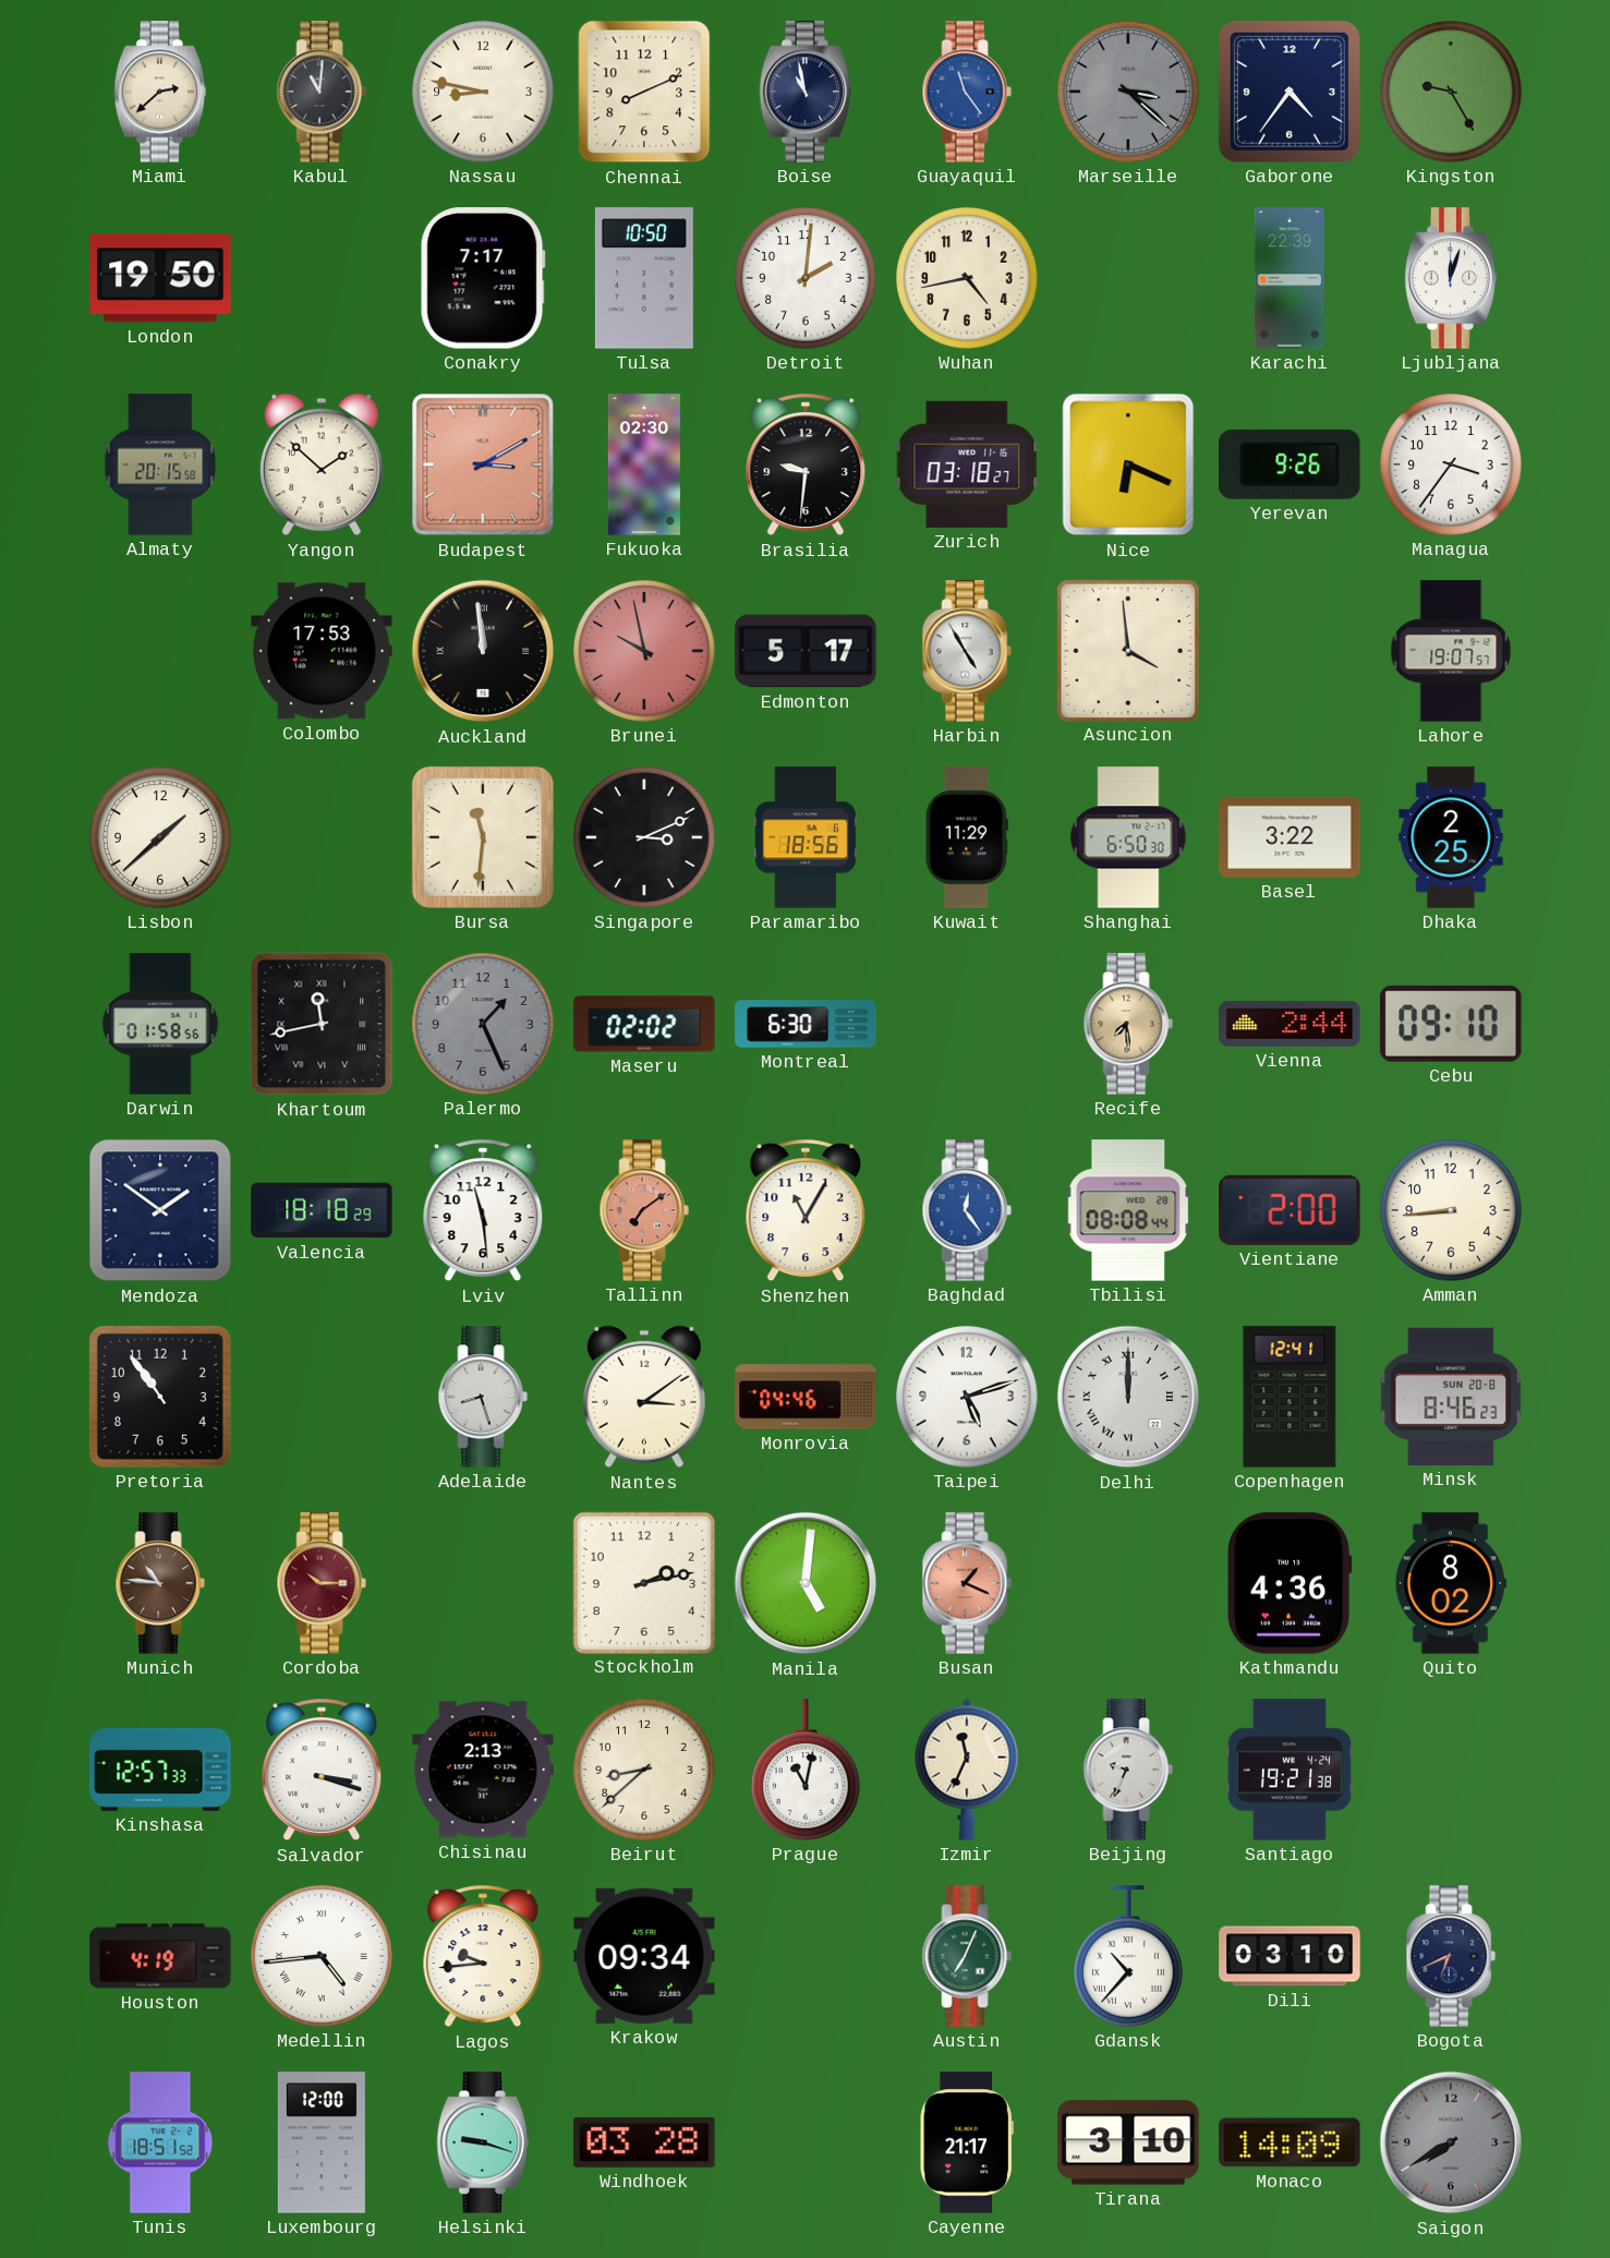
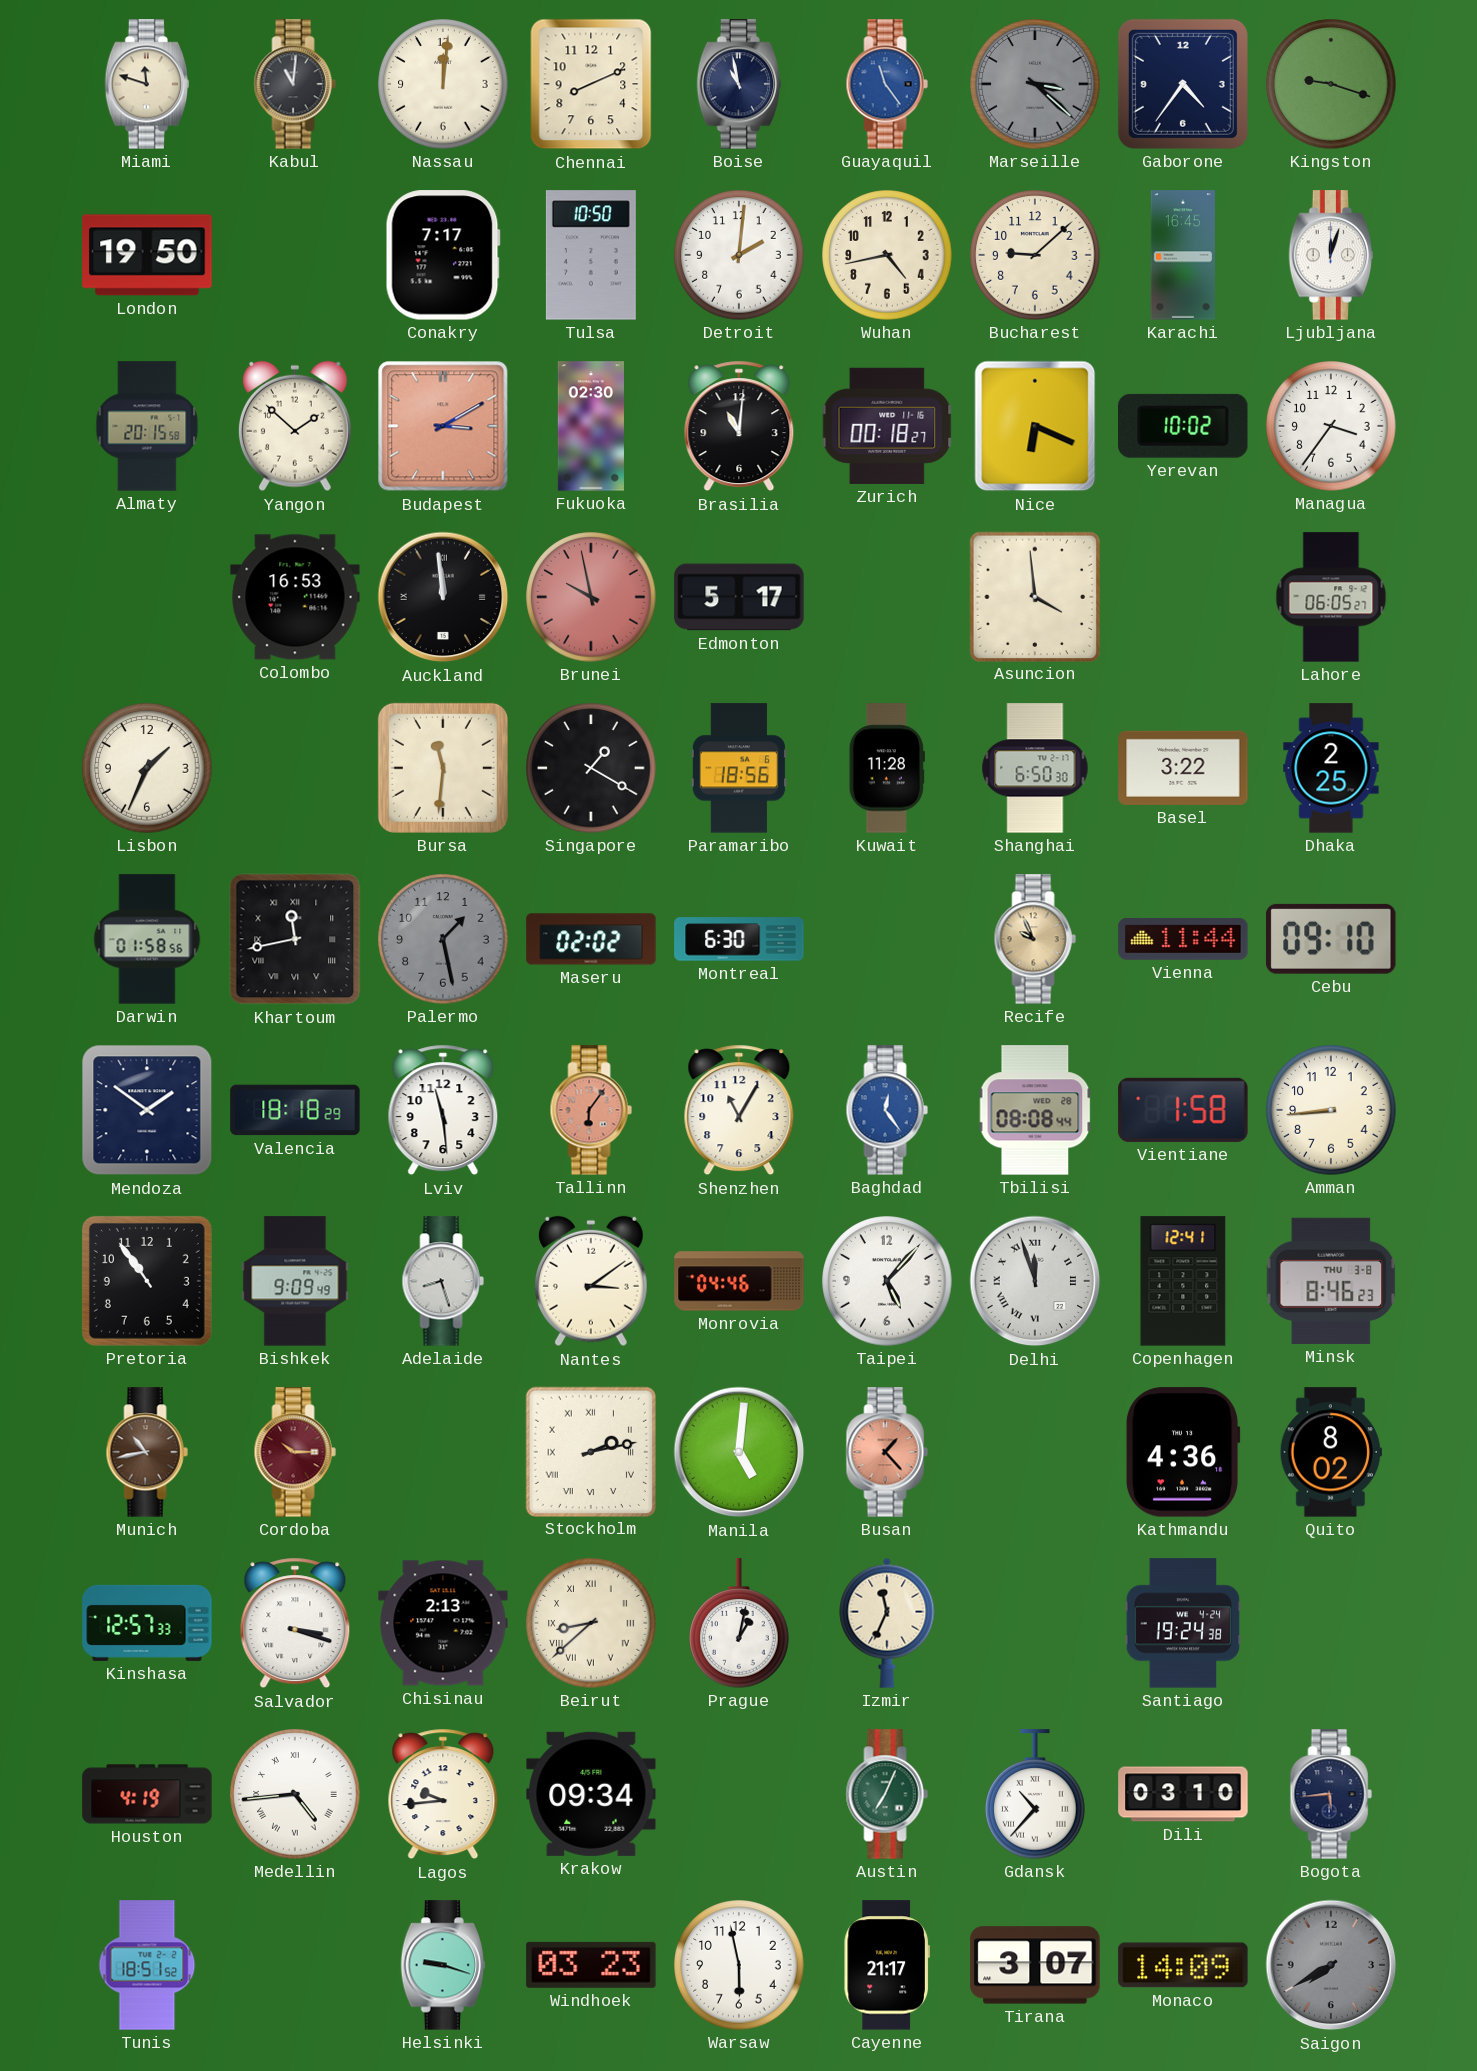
Miami: 2:38 -> 11:48
Nassau: 8:47 -> 12:01
Kingston: 9:25 -> 9:18
Bucharest: none -> 9:08
Karachi: 22:39 -> 16:45
Brasilia: 9:31 -> 11:01
Zurich: 03:18 -> 00:18
Yerevan: 9:26 -> 10:02
Colombo: 17:53 -> 16:53
Harbin: 4:55 -> none
Lahore: 19:07 -> 06:05
Lisbon: 1:38 -> 1:34
Singapore: 3:11 -> 1:20
Kuwait: 11:29 -> 11:28
Palermo: 1:26 -> 1:28
Recife: 7:29 -> 9:56
Vienna: 2:44 -> 11:44
Tallinn: 7:09 -> 6:06
Vientiane: 2:00 -> 1:58
Bishkek: none -> 9:09
Taipei: 5:12 -> 5:07
Delhi: 12:00 -> 11:57
Minsk date: SUN 20-8 -> THU 3-8
Munich: 10:46 -> 10:43
Stockholm numerals: Arabic -> Roman
Busan: 1:19 -> 1:23
Beirut numerals: Arabic -> Roman
Prague: 11:02 -> 1:02
Beijing: 9:34 -> none
Santiago: 19:21 -> 19:24
Bogota: 6:41 -> 5:44
Luxembourg: 12:00 -> none
Windhoek: 03:28 -> 03:23
Warsaw: none -> 5:58
Tirana: 3:10 -> 3:07
